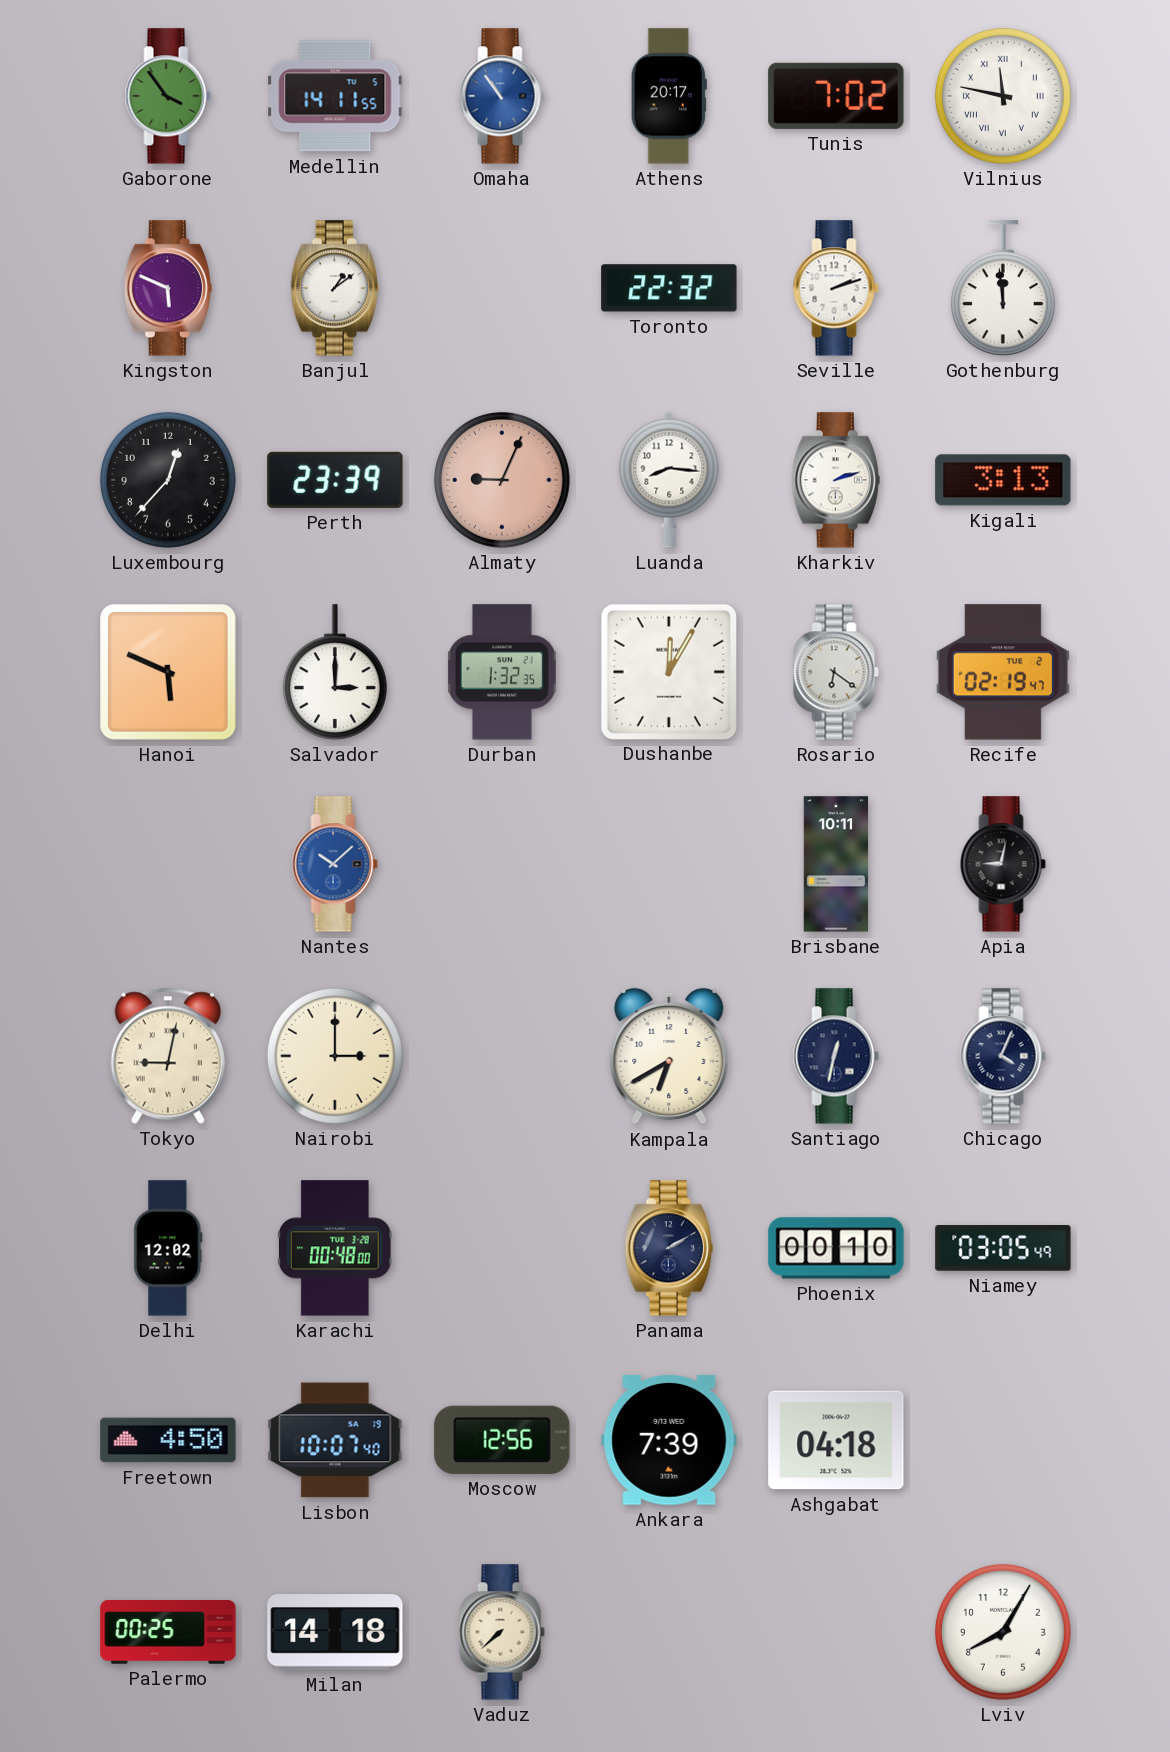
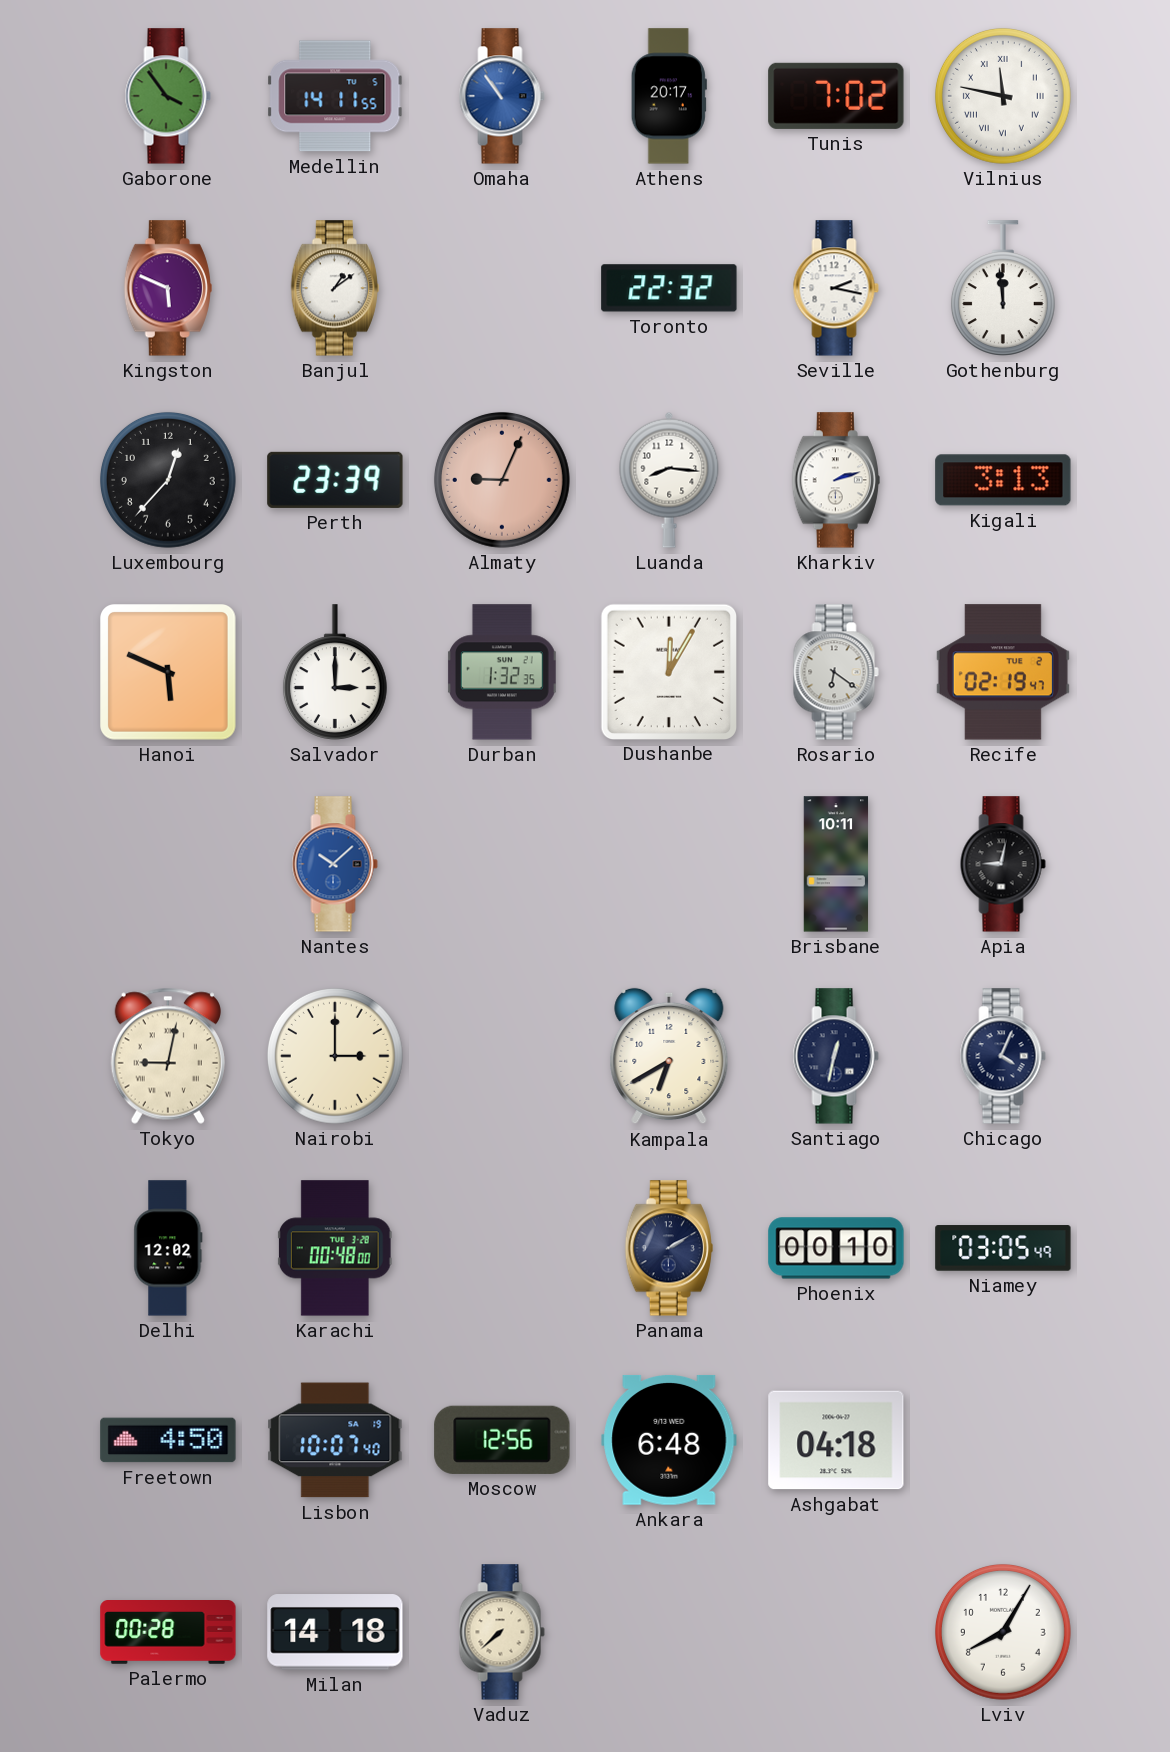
Seville: 2:12 -> 2:17
Ankara: 7:39 -> 6:48
Palermo: 00:25 -> 00:28
